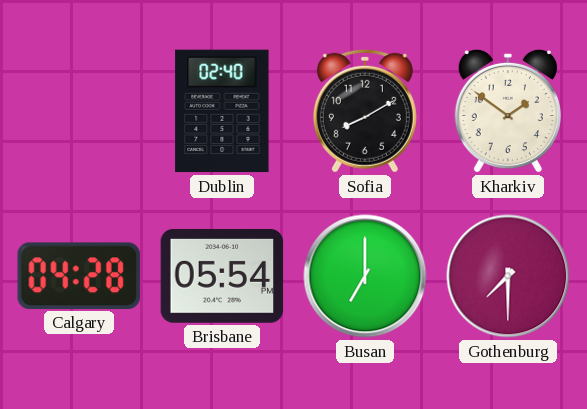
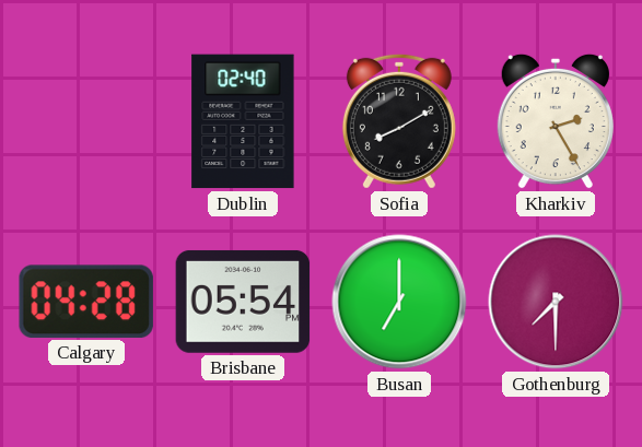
Kharkiv: 1:51 -> 2:25
